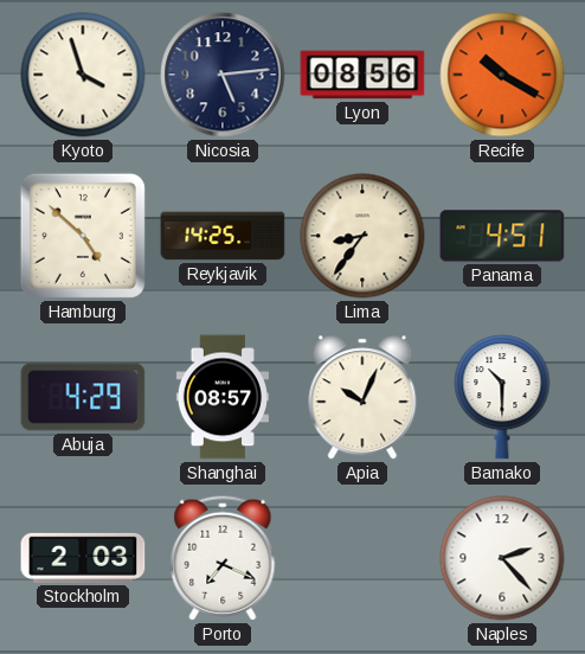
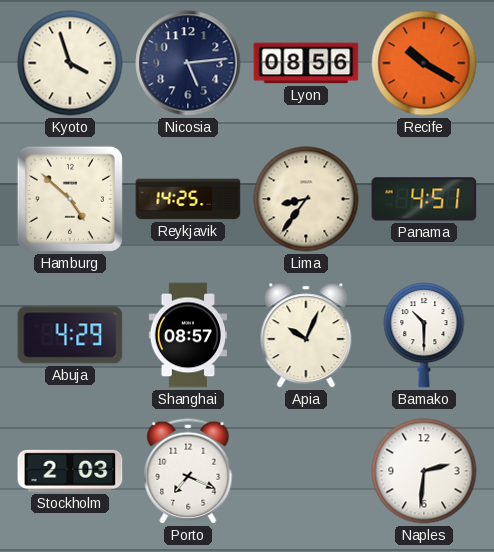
Naples: 2:23 -> 2:31
